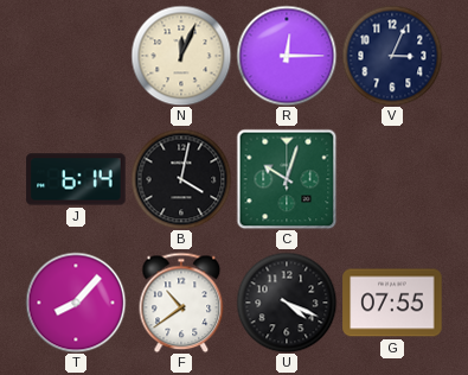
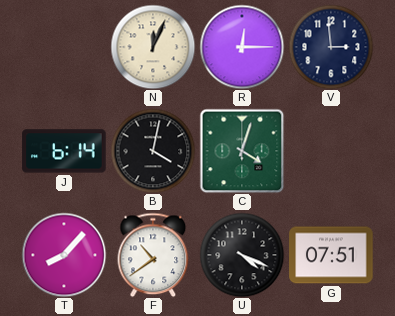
V: 3:04 -> 2:59
C: 10:03 -> 4:03
G: 07:55 -> 07:51
